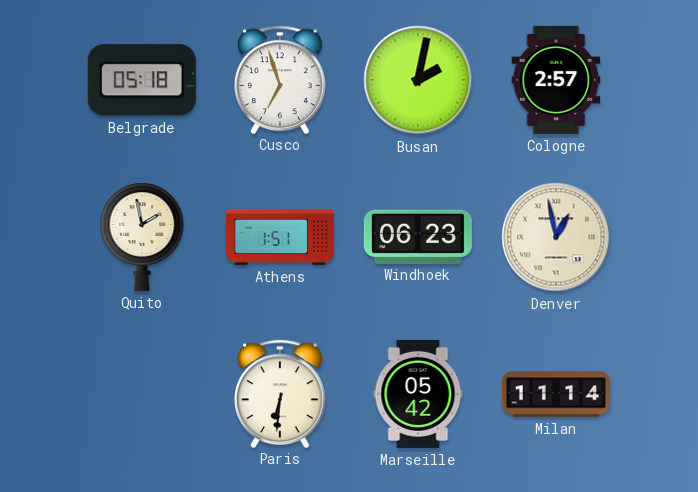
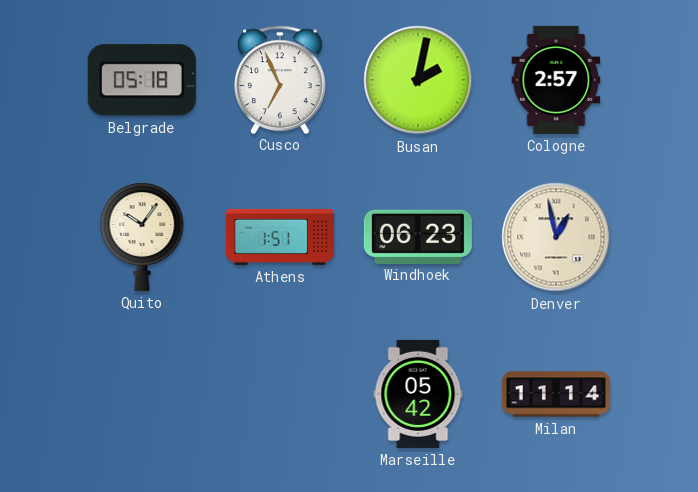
Cusco: 6:57 -> 6:56
Quito: 1:58 -> 10:06
Paris: 6:31 -> none
